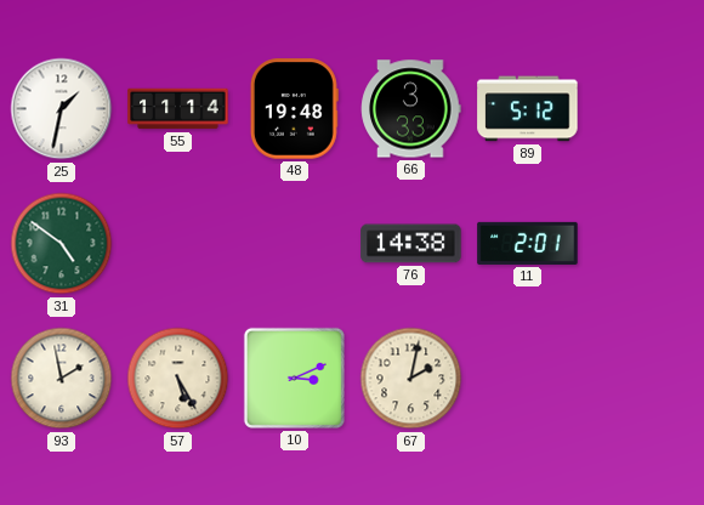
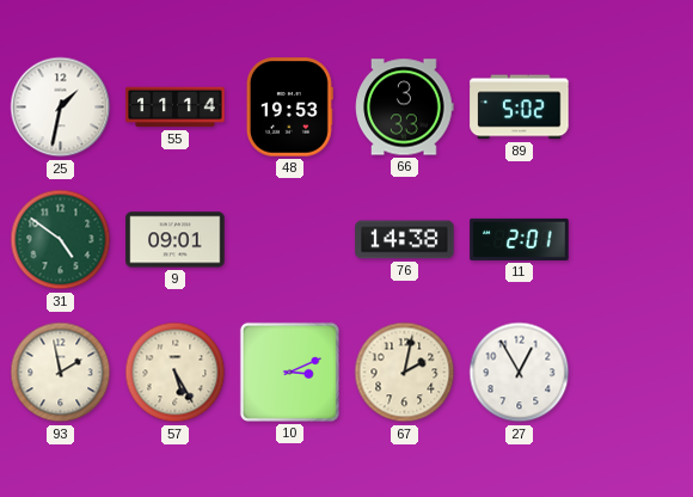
48: 19:48 -> 19:53
89: 5:12 -> 5:02
9: none -> 09:01
27: none -> 12:55
